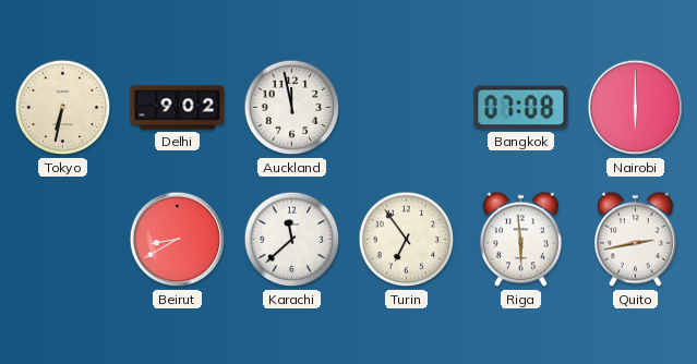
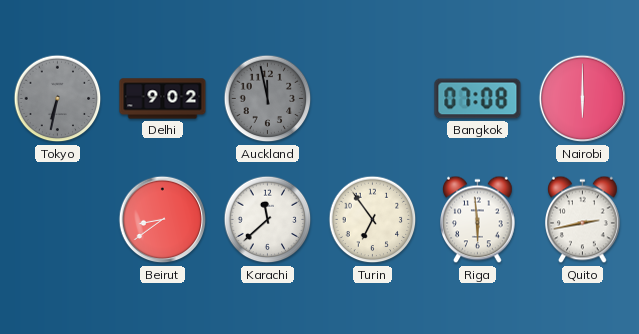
Tokyo dial: cream -> grey
Auckland dial: white -> grey
Beirut: 8:40 -> 8:39
